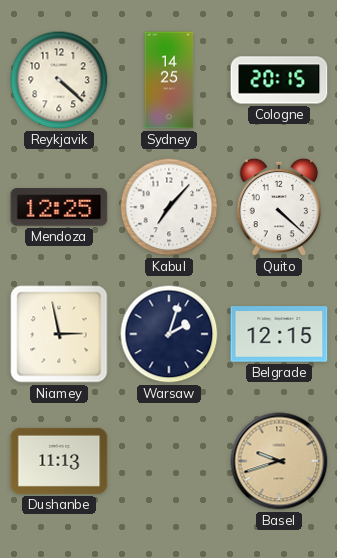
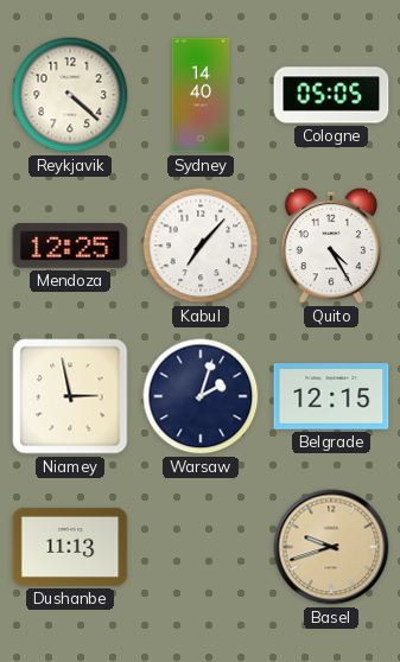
Sydney: 14:25 -> 14:40
Cologne: 20:15 -> 05:05
Quito: 4:22 -> 4:25
